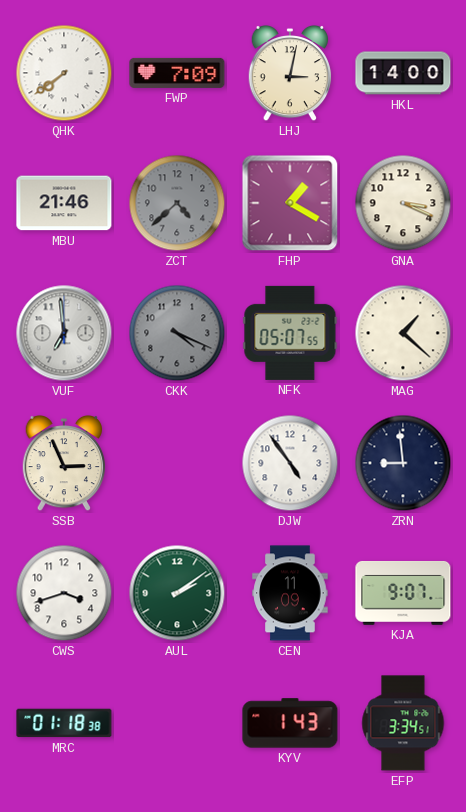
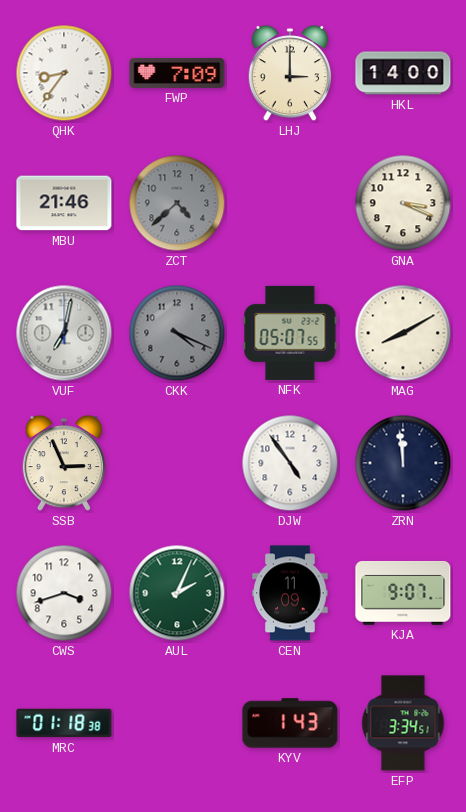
QHK: 7:39 -> 8:36
LHJ: 3:02 -> 3:00
FHP: 1:20 -> none
VUF: 6:59 -> 7:02
MAG: 1:22 -> 8:10
ZRN: 8:59 -> 11:59
AUL: 2:09 -> 2:04
